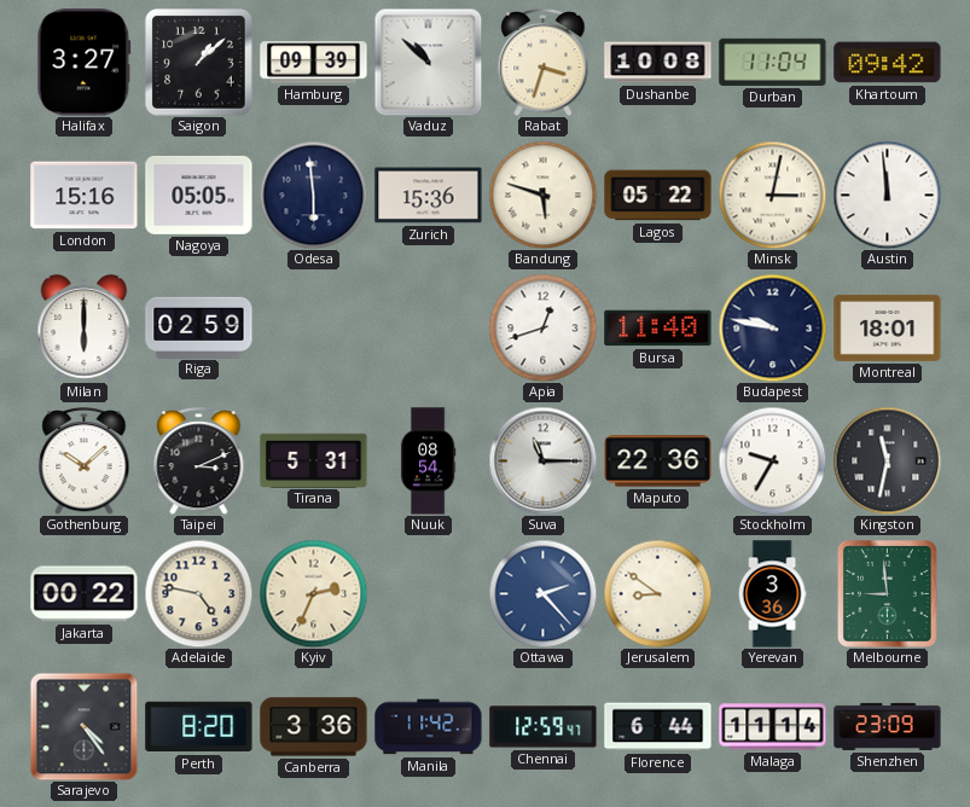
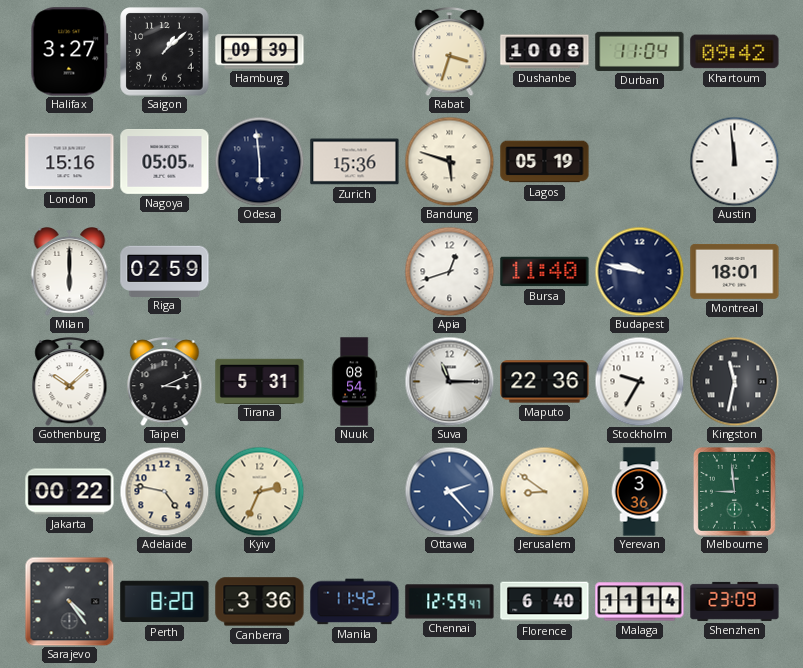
Vaduz: 10:52 -> none
Lagos: 05:22 -> 05:19
Minsk: 3:02 -> none
Florence: 6:44 -> 6:40
